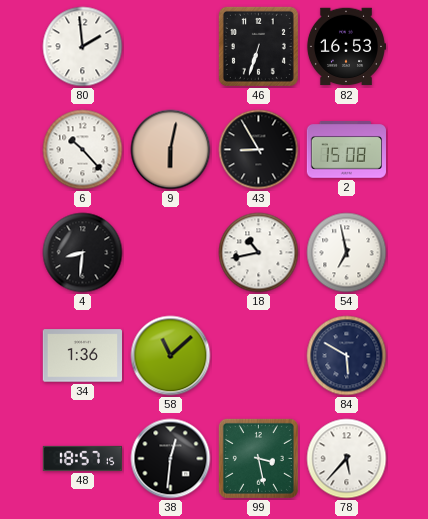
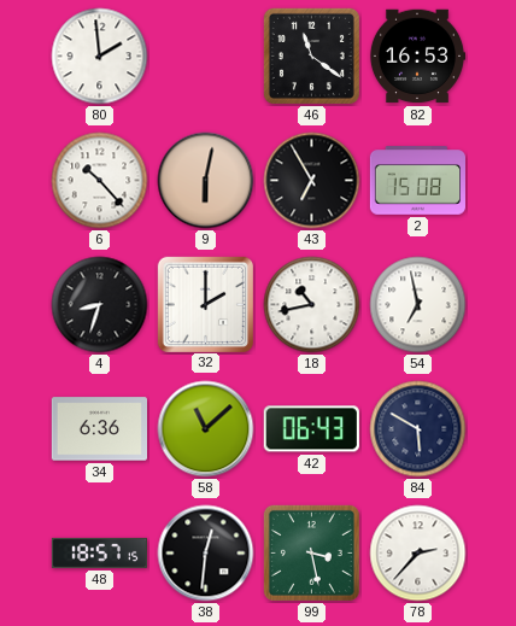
46: 6:33 -> 11:21
43: 8:55 -> 6:55
4: 8:31 -> 8:33
32: none -> 2:00
34: 1:36 -> 6:36
42: none -> 06:43
78: 5:37 -> 2:37
